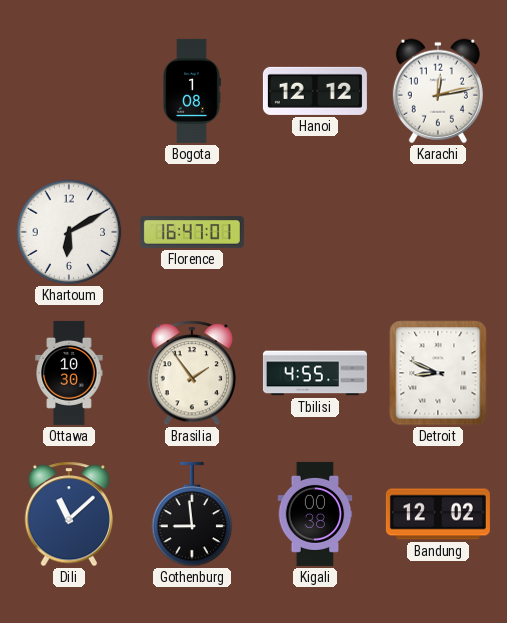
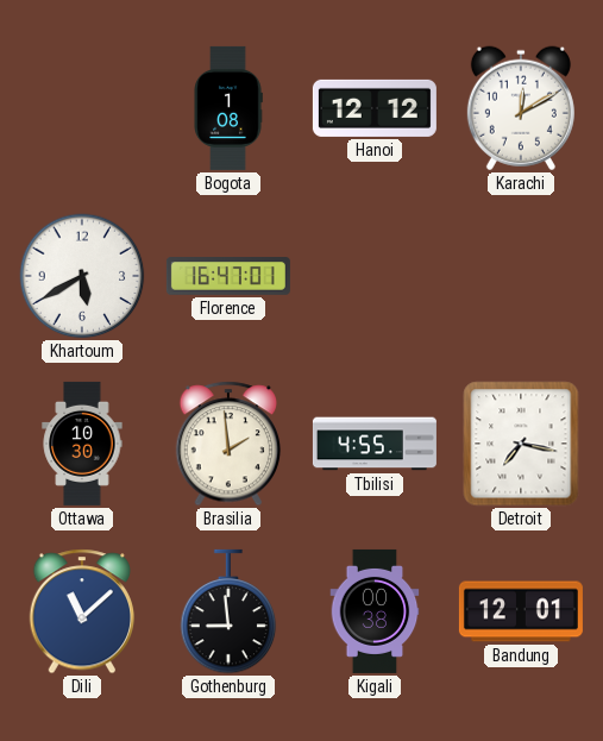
Karachi: 12:13 -> 12:10
Khartoum: 6:10 -> 5:40
Brasilia: 1:54 -> 1:59
Detroit: 8:49 -> 7:17
Bandung: 12:02 -> 12:01
